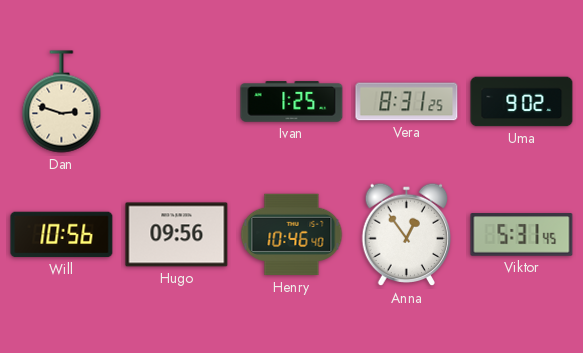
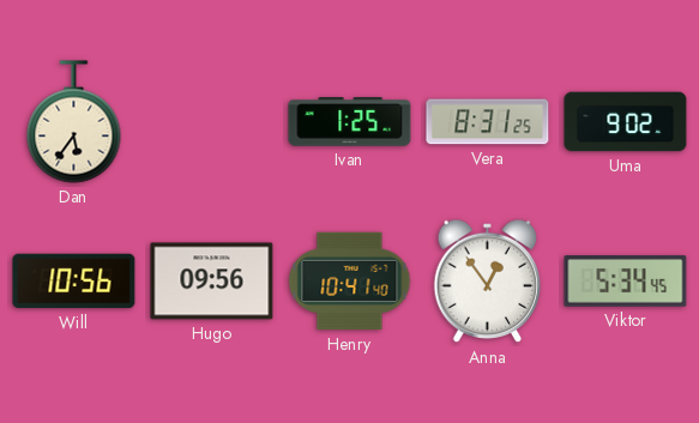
Dan: 2:48 -> 5:36
Henry: 10:46 -> 10:41
Viktor: 5:31 -> 5:34
